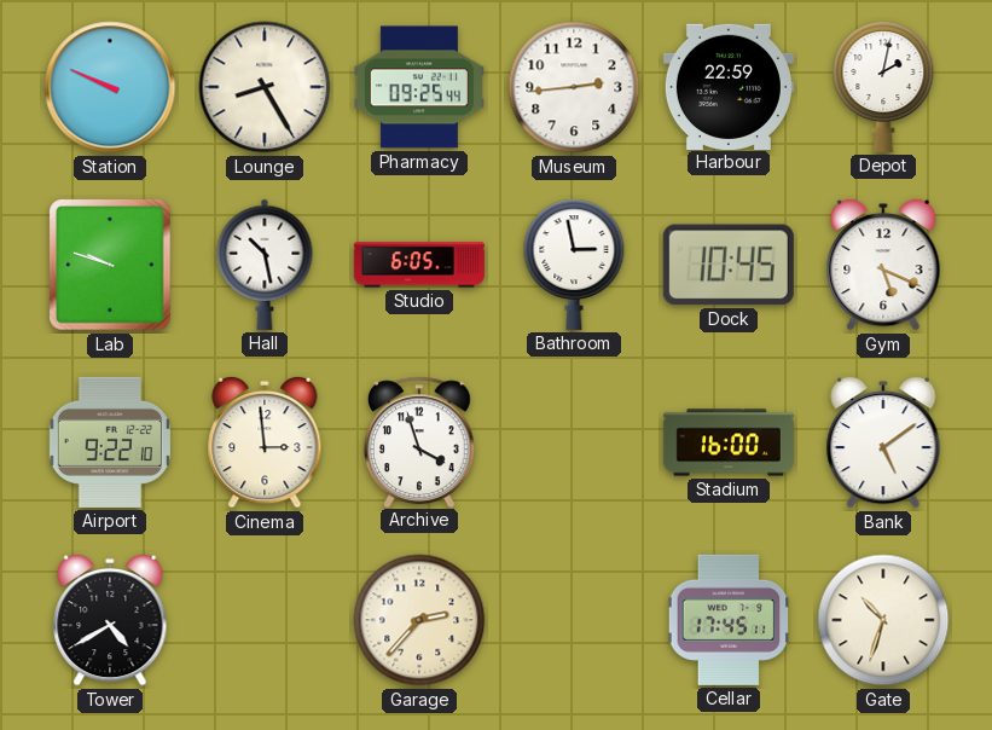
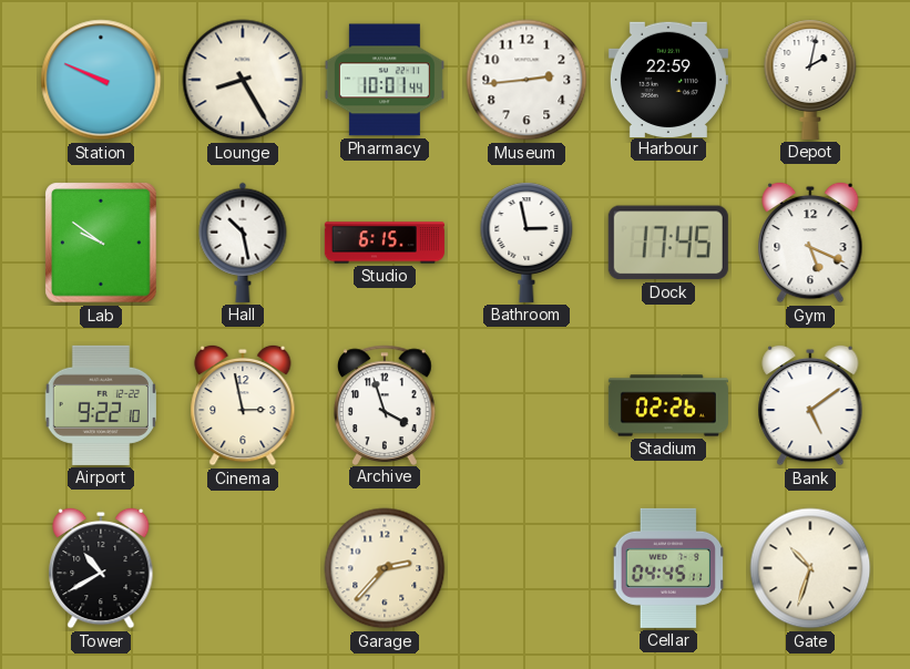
Pharmacy: 09:25 -> 10:01
Lab: 9:48 -> 9:51
Studio: 6:05 -> 6:15
Dock: 10:45 -> 17:45
Cinema: 2:59 -> 2:58
Stadium: 16:00 -> 02:26
Tower: 4:40 -> 10:40
Cellar: 17:45 -> 04:45
